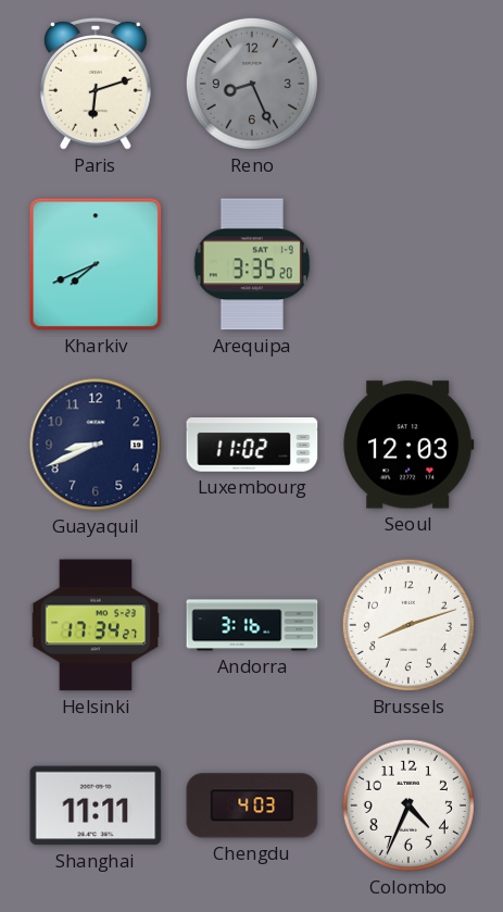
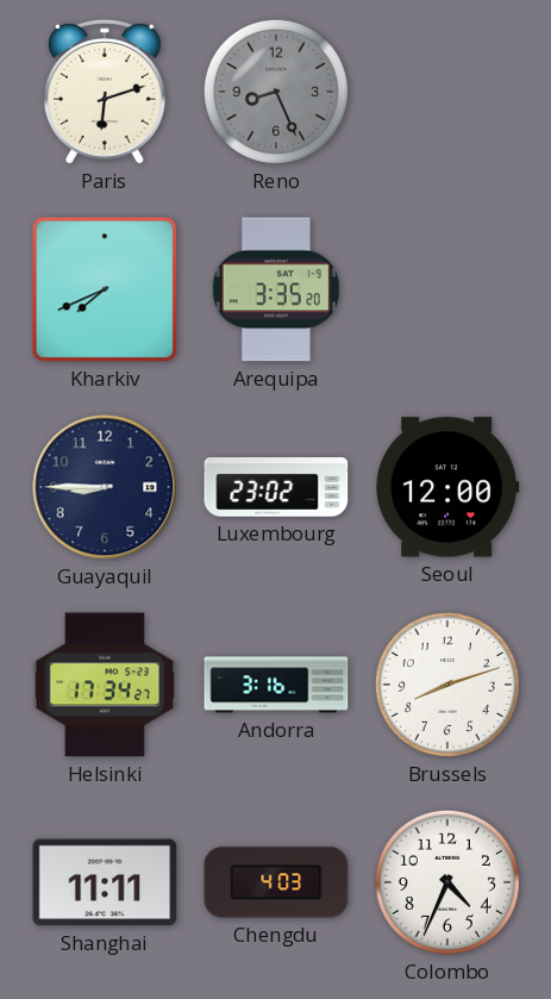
Guayaquil: 8:41 -> 8:45
Luxembourg: 11:02 -> 23:02
Seoul: 12:03 -> 12:00
